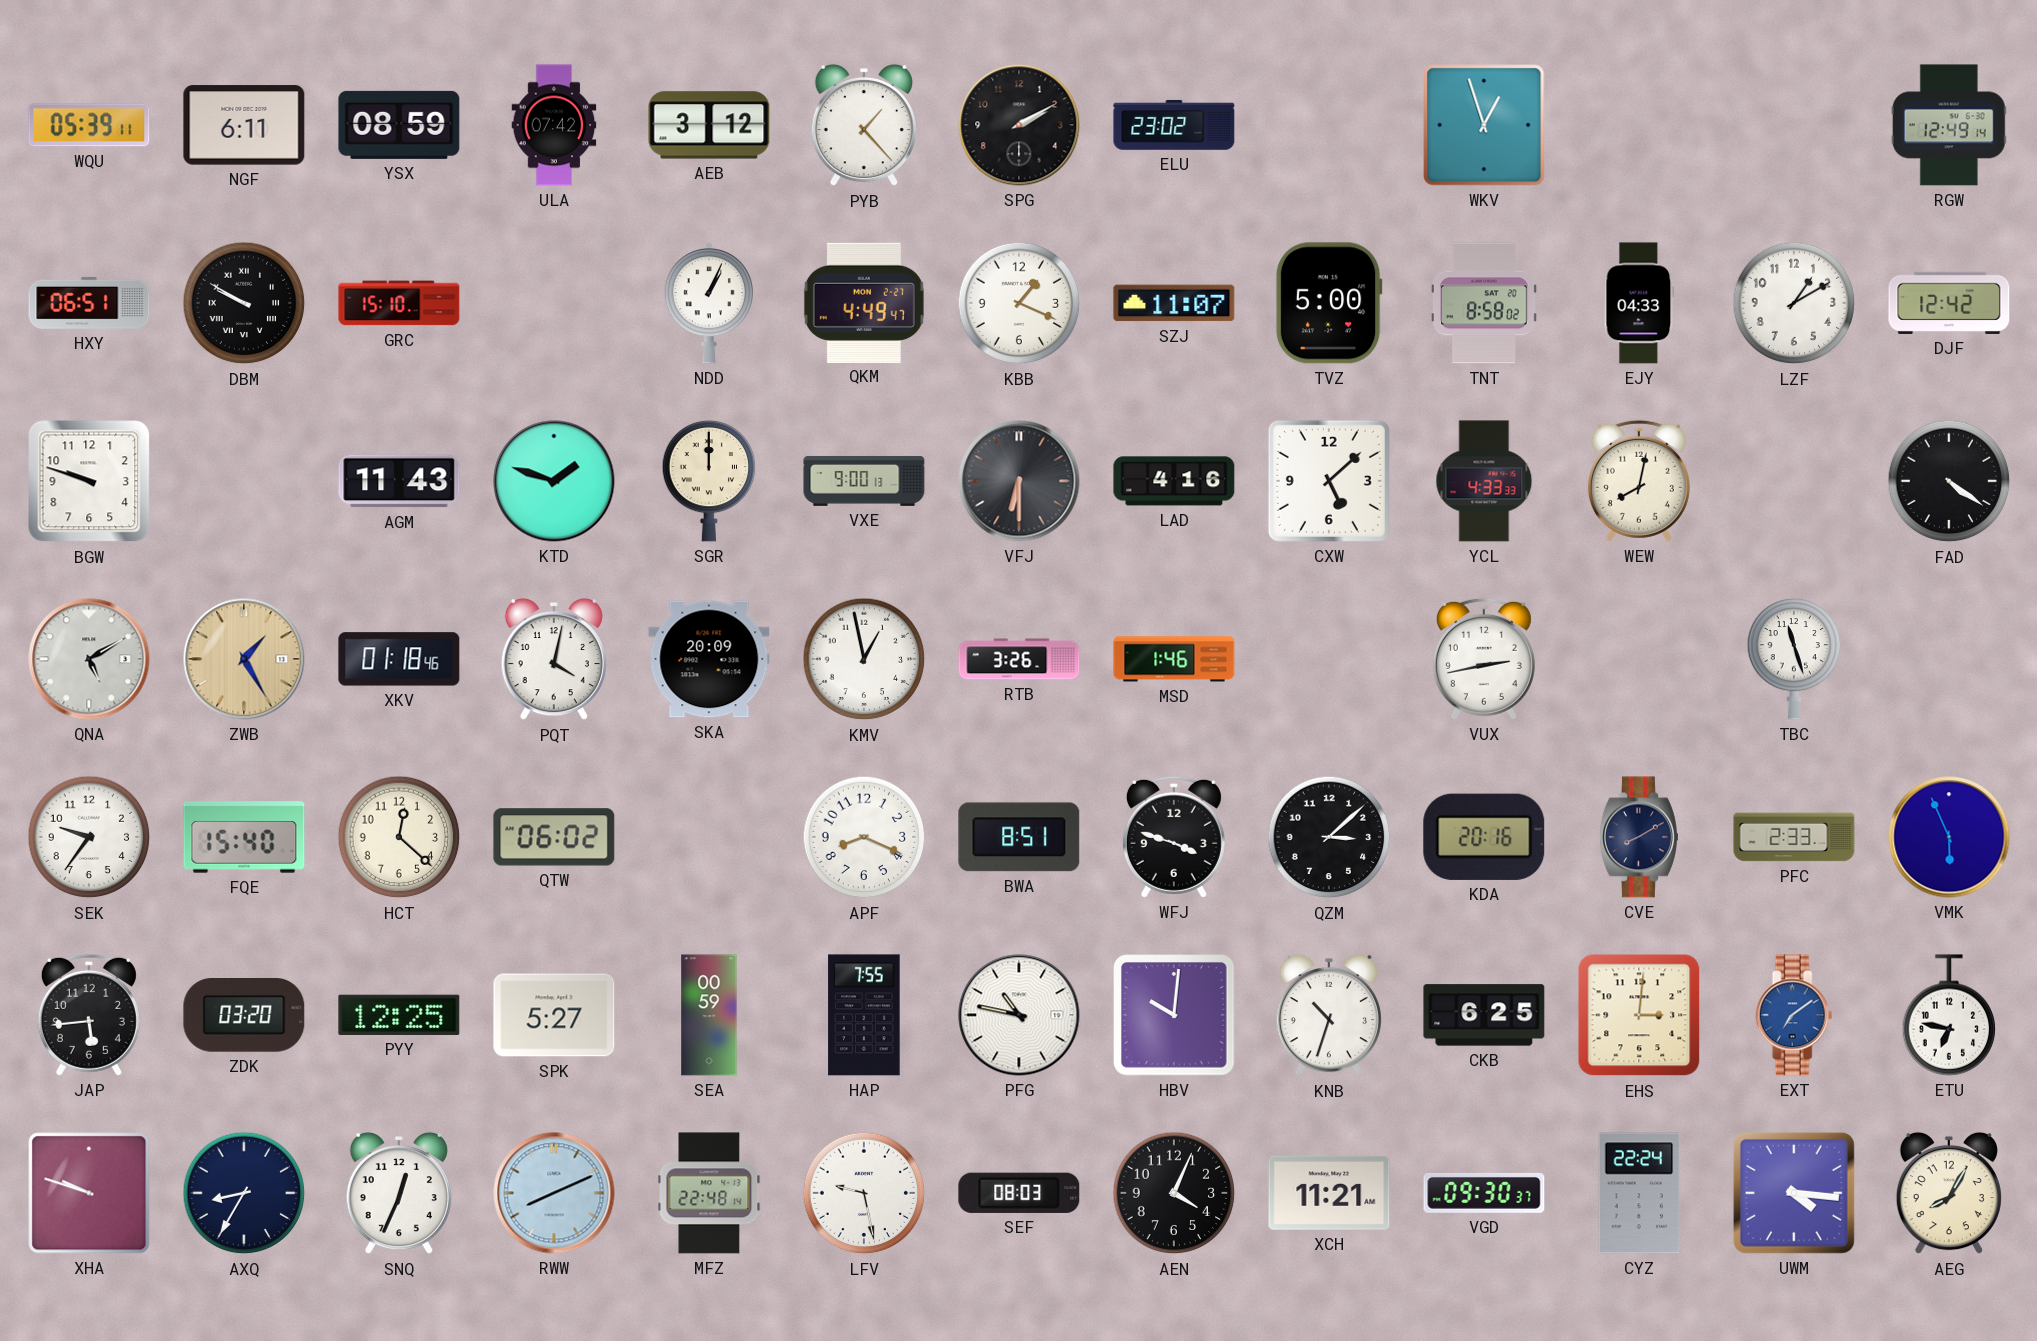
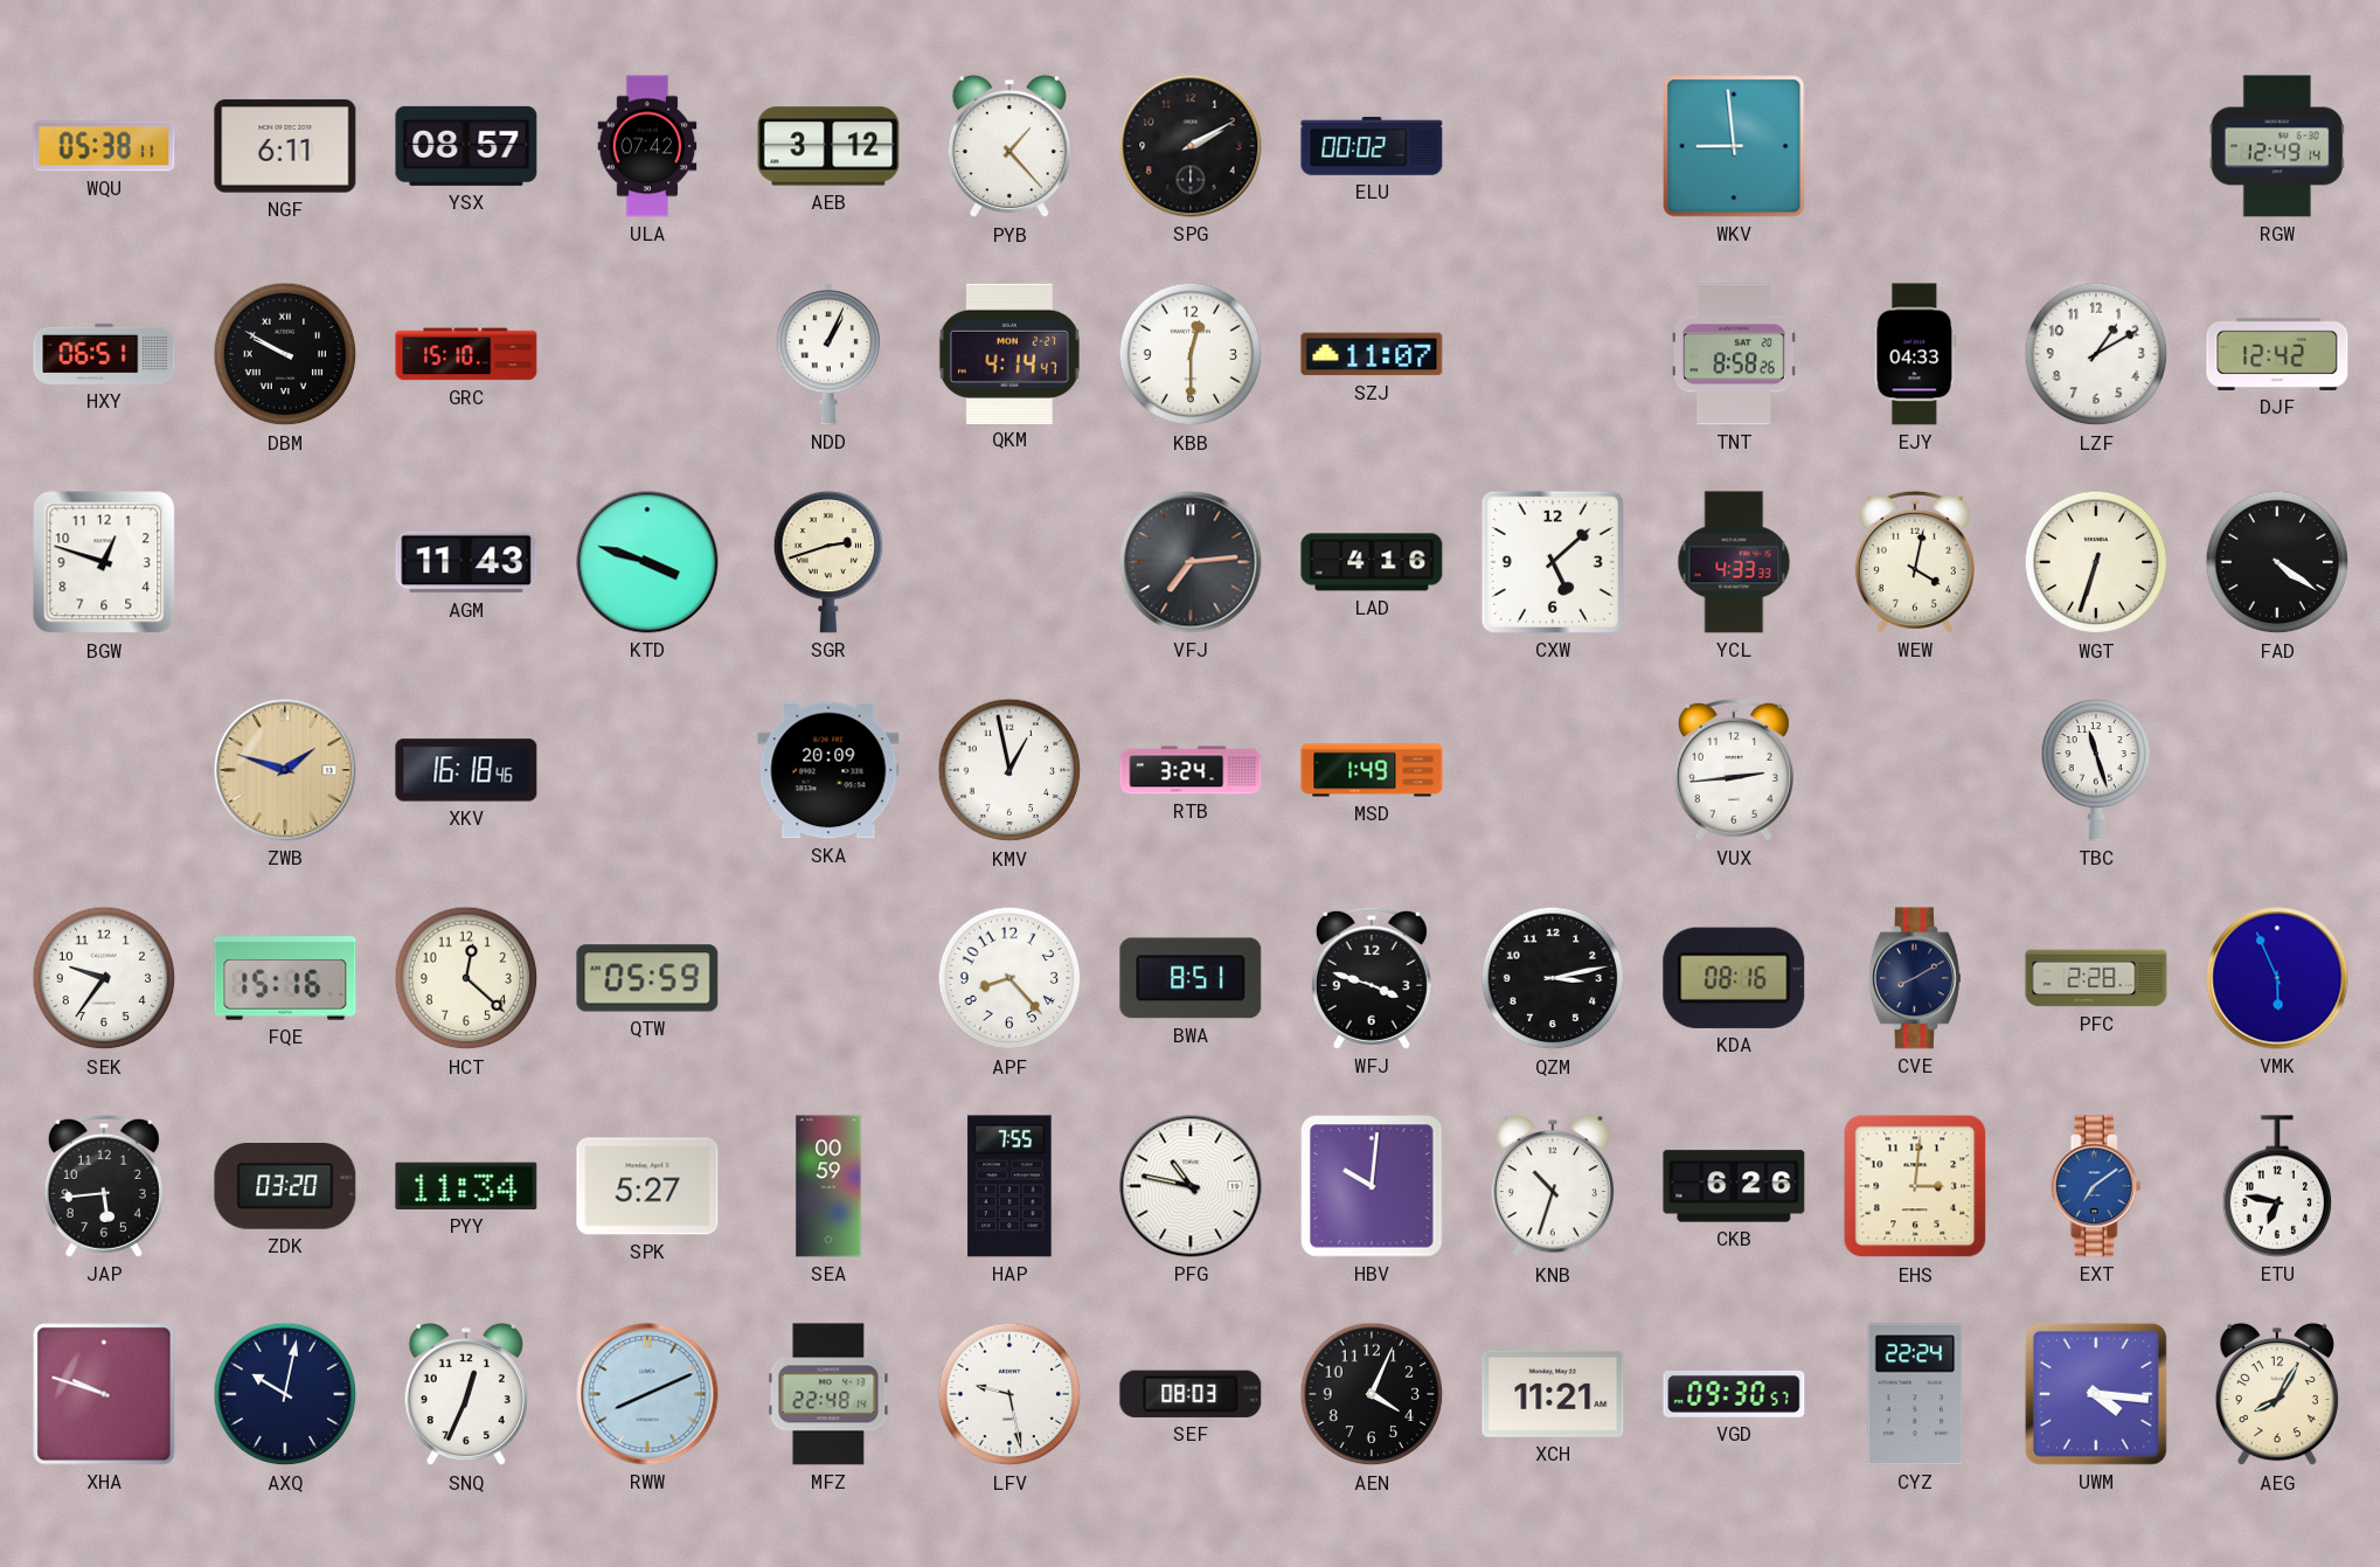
WQU: 05:39 -> 05:38
YSX: 08:59 -> 08:57
ELU: 23:02 -> 00:02
WKV: 12:57 -> 8:59
QKM: 4:49 -> 4:14
KBB: 1:19 -> 12:30
TVZ: 5:00 -> none
TNT: 8:58:02 -> 8:58:26
BGW: 9:48 -> 12:48
KTD: 1:48 -> 3:48
SGR: 12:00 -> 2:42
VXE: 9:00 -> none
VFJ: 6:30 -> 7:14
WEW: 8:02 -> 4:02
WGT: none -> 6:33
QNA: 5:10 -> none
ZWB: 1:25 -> 1:48
XKV: 01:18 -> 16:18
PQT: 4:02 -> none
RTB: 3:26 -> 3:24
MSD: 1:46 -> 1:49
VUX: 2:43 -> 2:44
FQE: 15:40 -> 15:16
QTW: 06:02 -> 05:59
APF: 8:19 -> 8:23
QZM: 3:08 -> 3:13
KDA: 20:16 -> 08:16
PFC: 2:33 -> 2:28
PYY: 12:25 -> 11:34
CKB: 6:25 -> 6:26
AXQ: 8:35 -> 10:02
VGD: 09:30:37 -> 09:30:57
